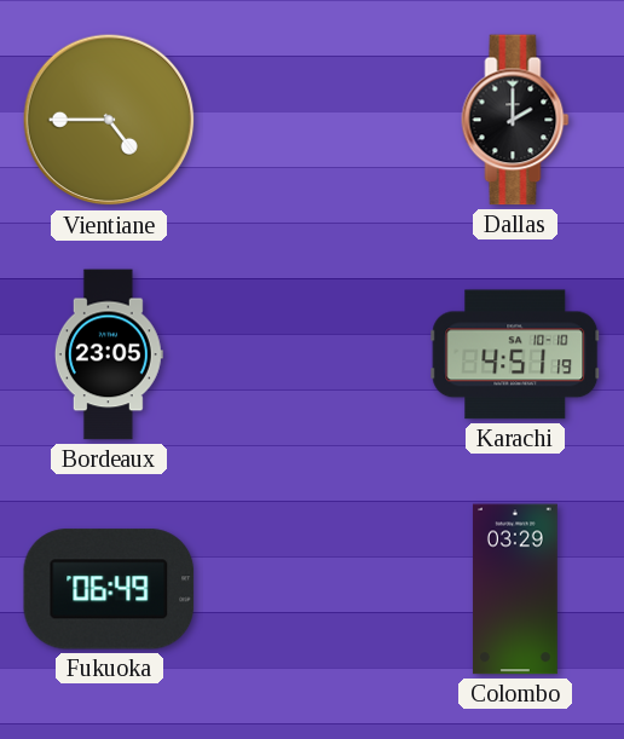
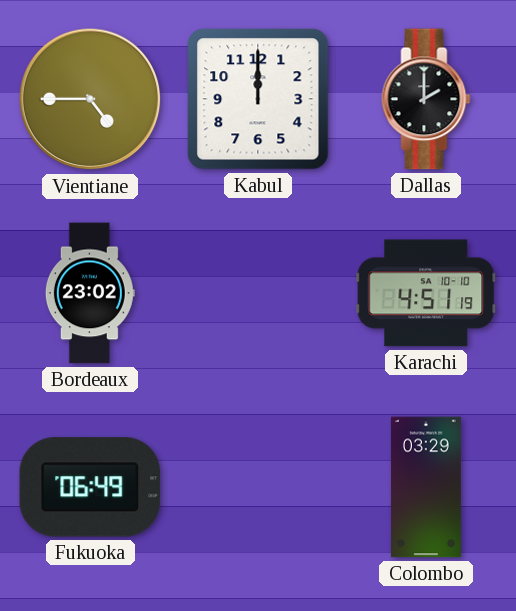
Kabul: none -> 12:00
Bordeaux: 23:05 -> 23:02
